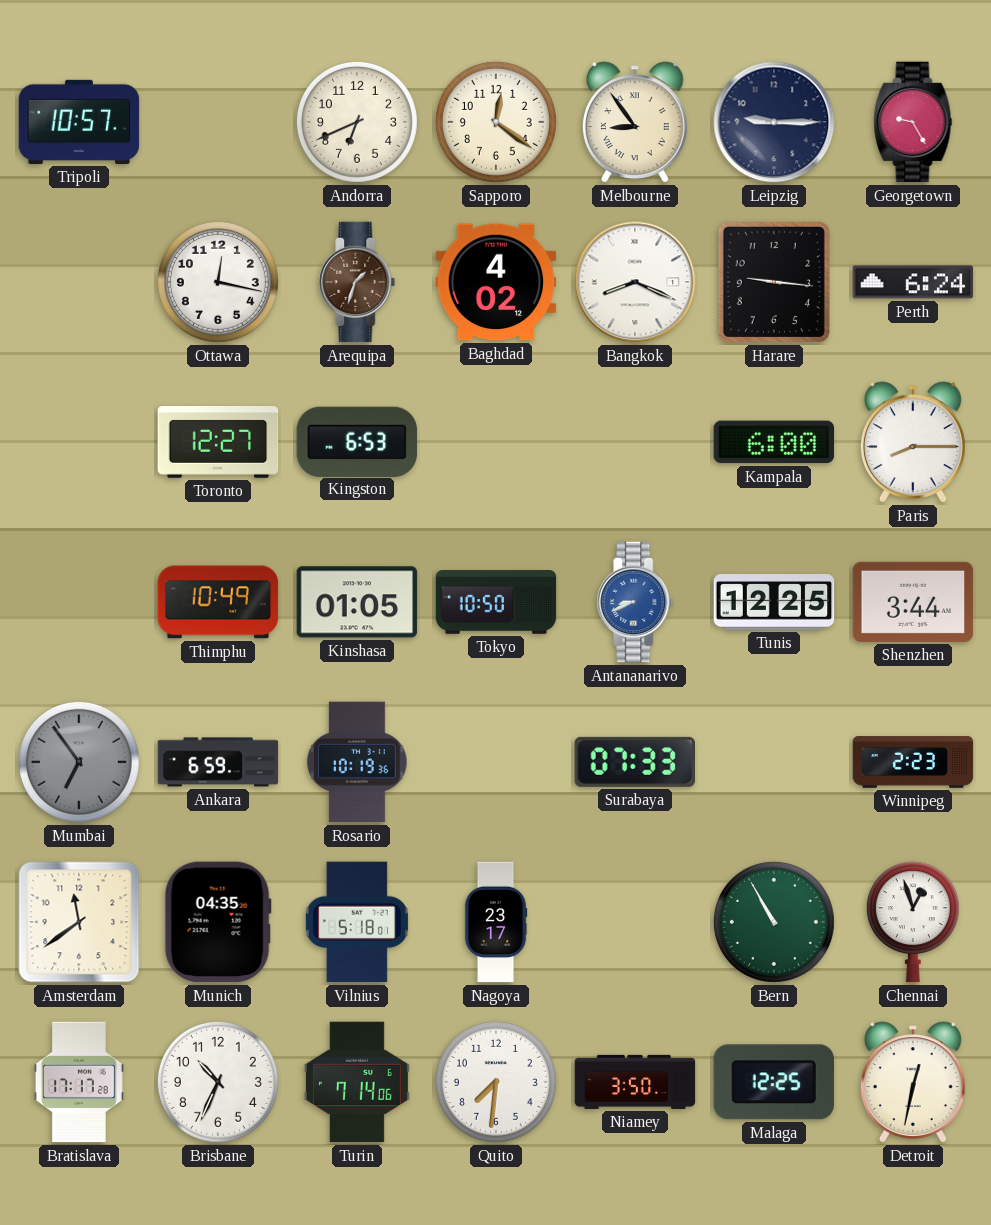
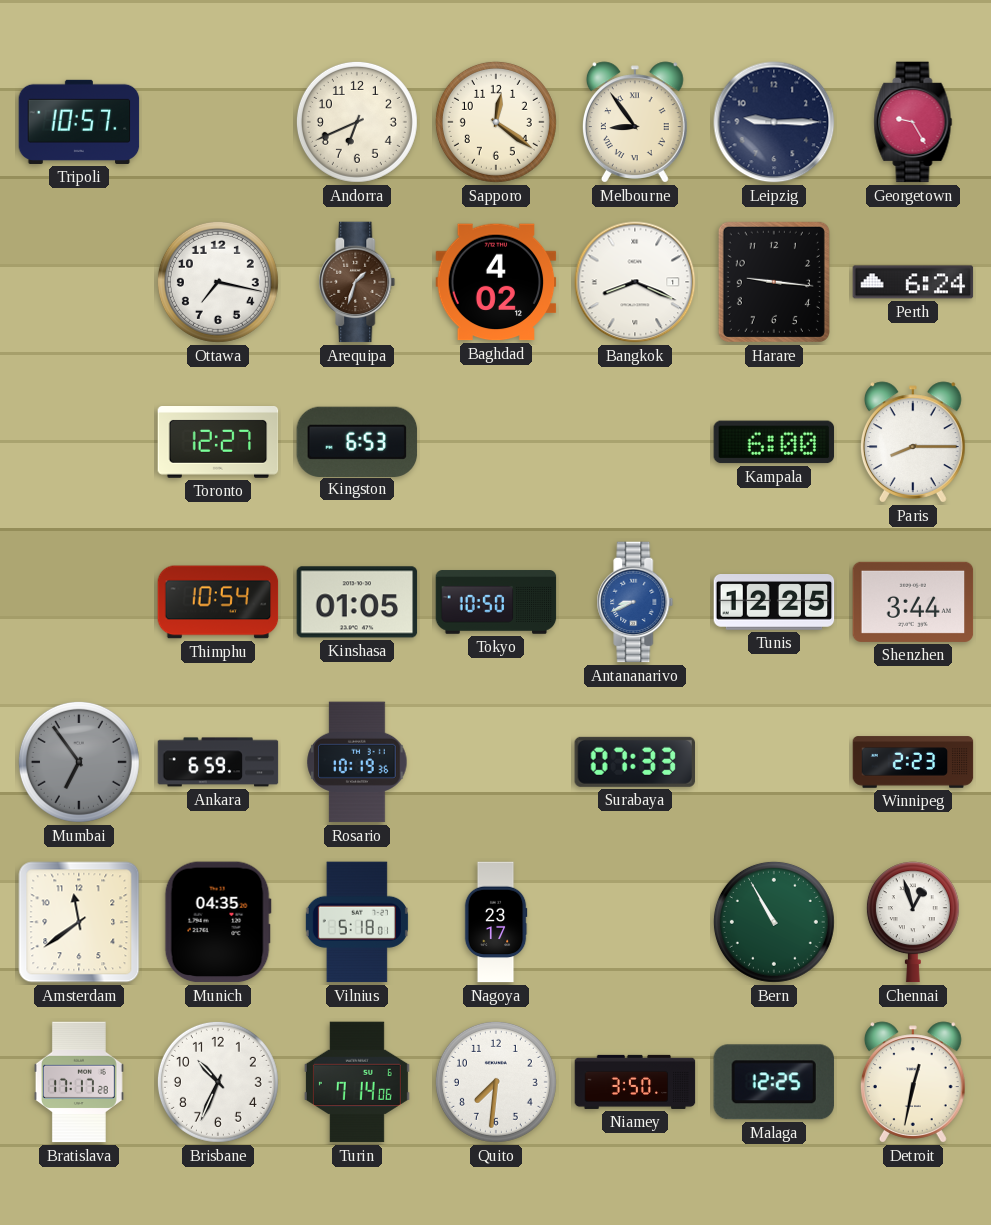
Ottawa: 12:17 -> 7:17
Thimphu: 10:49 -> 10:54
